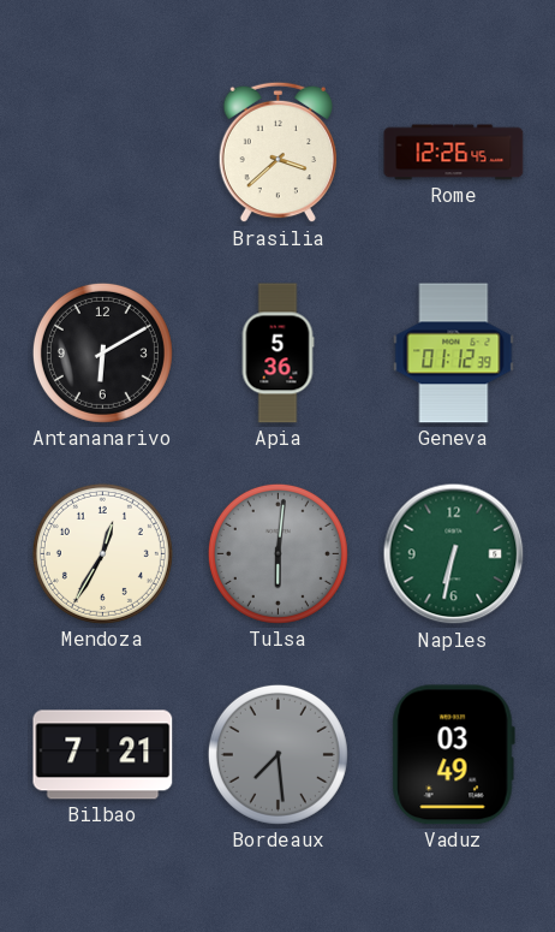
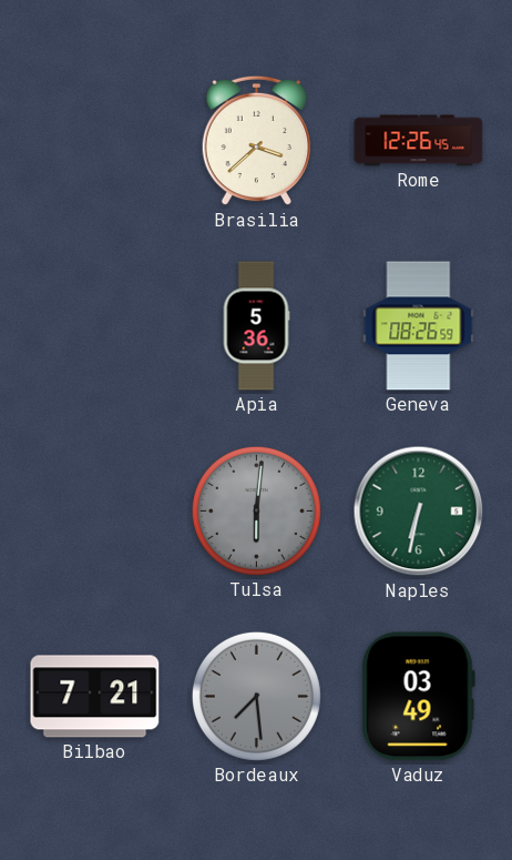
Antananarivo: 6:10 -> none
Geneva: 01:12 -> 08:26
Mendoza: 12:35 -> none
